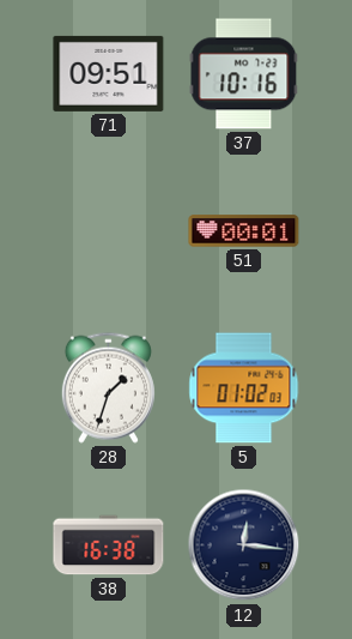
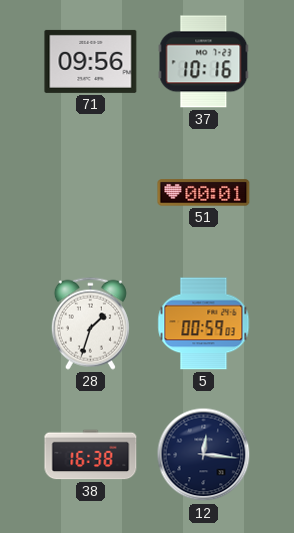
71: 09:51 -> 09:56
5: 01:02 -> 00:59
